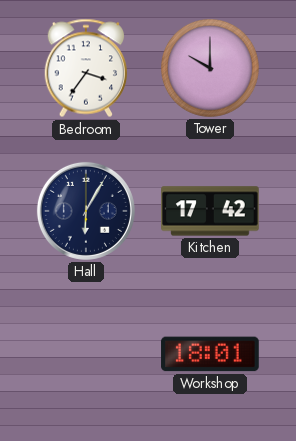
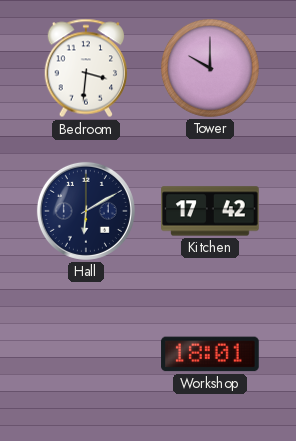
Bedroom: 3:36 -> 3:31
Hall: 6:05 -> 6:10
